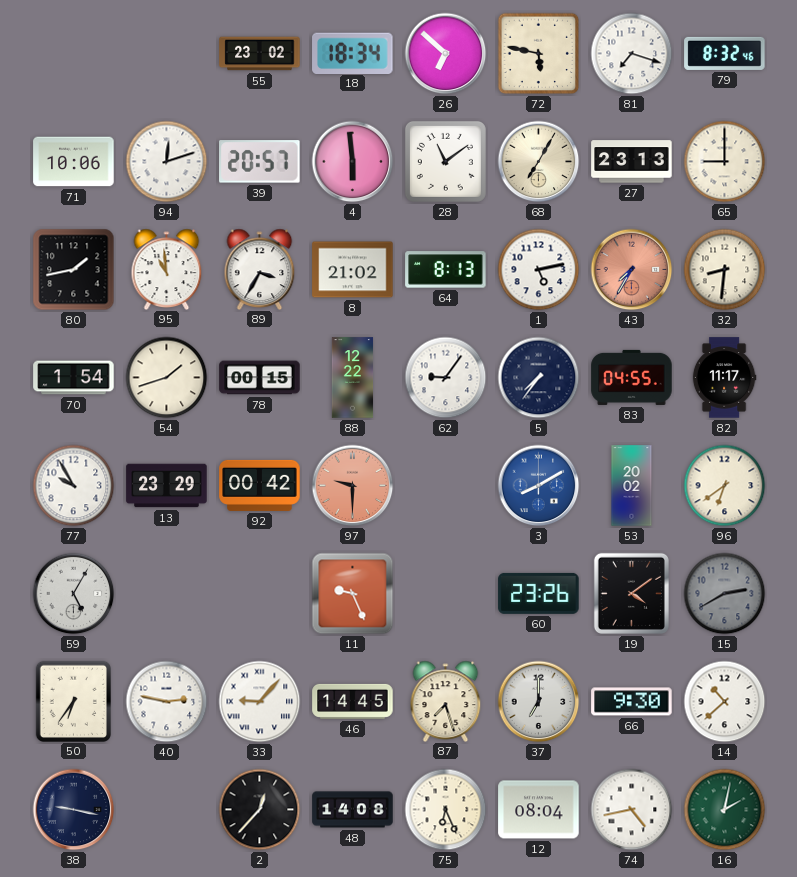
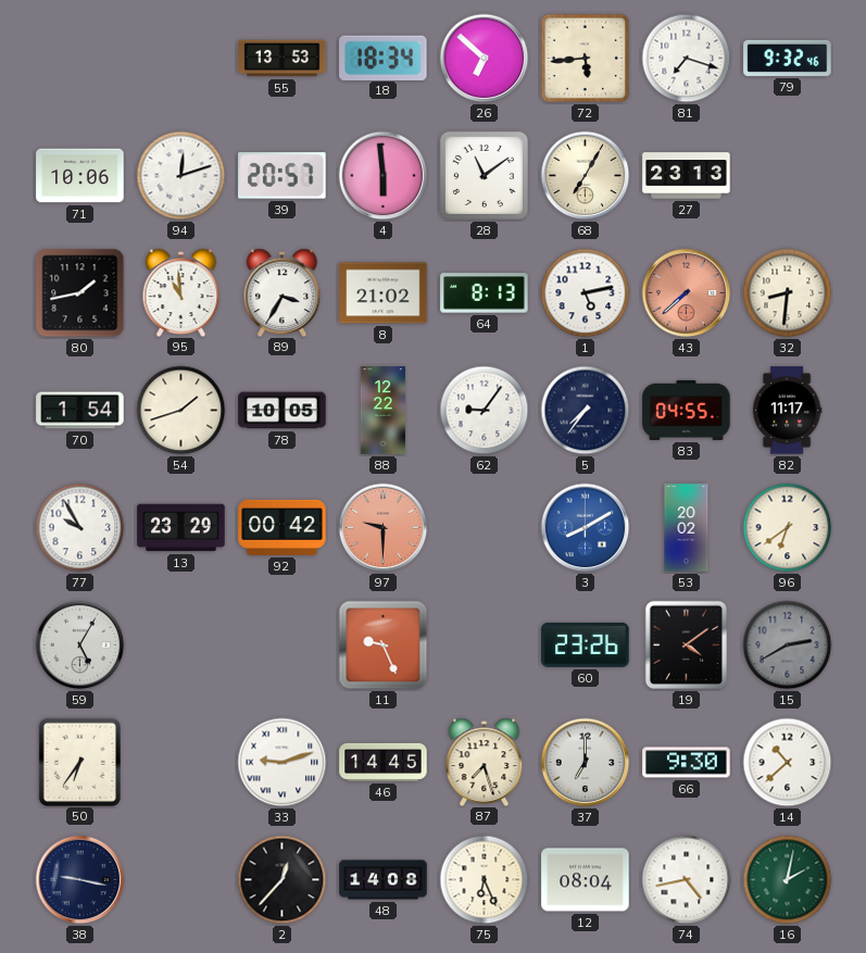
55: 23:02 -> 13:53
72: 5:47 -> 5:44
79: 8:32 -> 9:32
65: 9:00 -> none
43: 7:35 -> 7:38
78: 00:15 -> 10:05
40: 2:47 -> none
33: 9:07 -> 9:12
